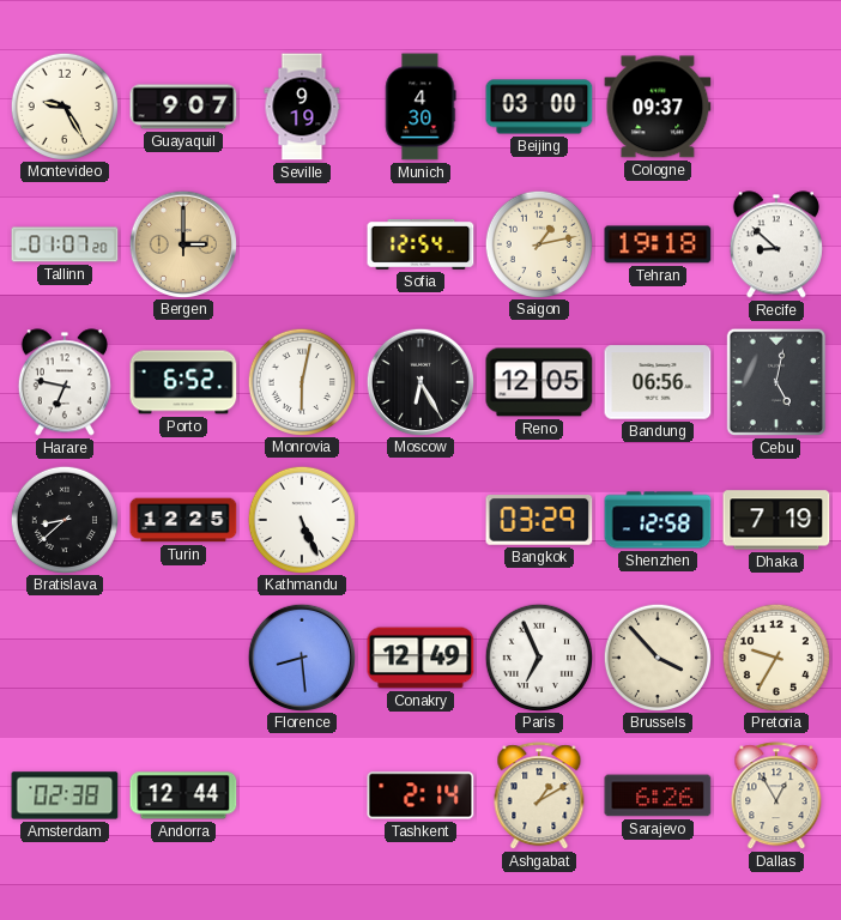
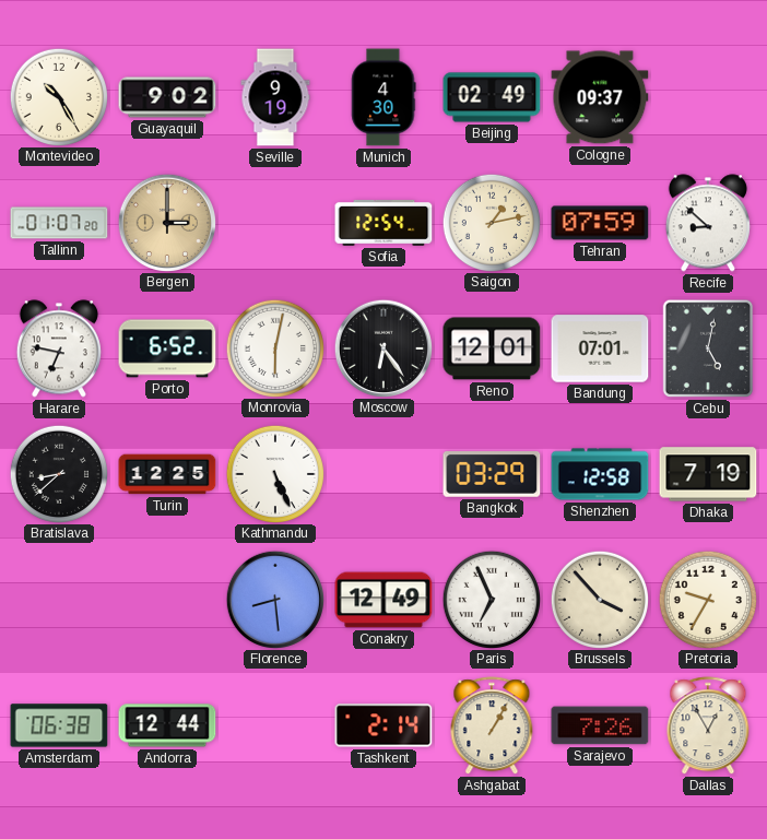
Montevideo: 9:25 -> 10:25
Guayaquil: 9:07 -> 9:02
Beijing: 03:00 -> 02:49
Tehran: 19:18 -> 07:59
Moscow: 6:25 -> 6:24
Reno: 12:05 -> 12:01
Bandung: 06:56 -> 07:01
Amsterdam: 02:38 -> 06:38
Ashgabat: 1:10 -> 1:05
Sarajevo: 6:26 -> 7:26
